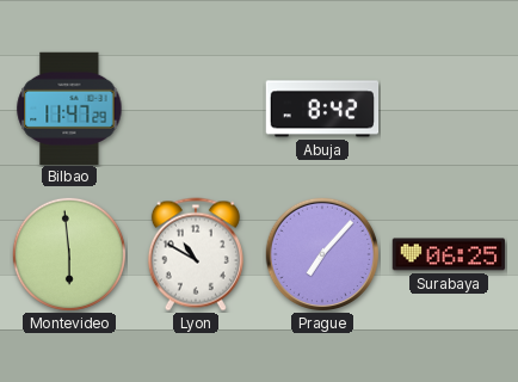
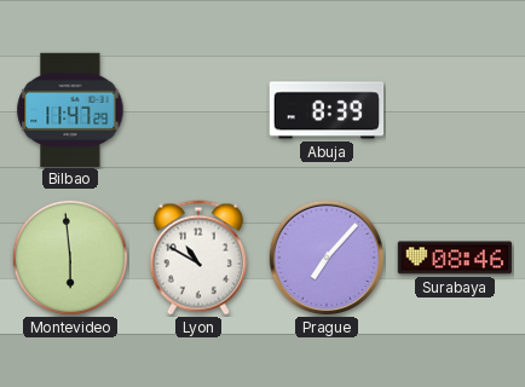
Abuja: 8:42 -> 8:39
Surabaya: 06:25 -> 08:46
